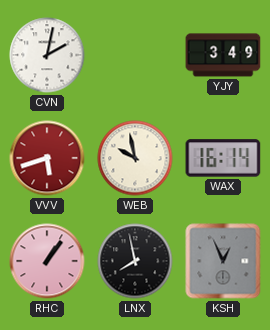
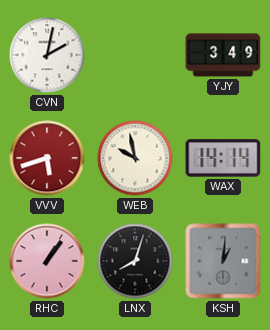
WAX: 16:14 -> 14:14
LNX: 7:58 -> 8:03
KSH: 12:56 -> 1:01
